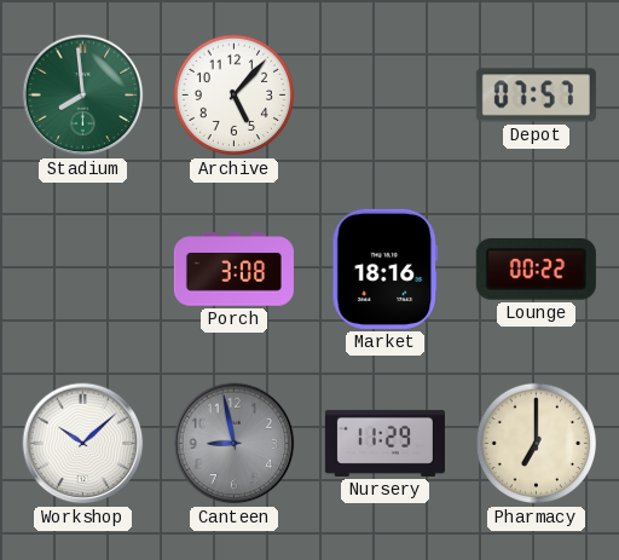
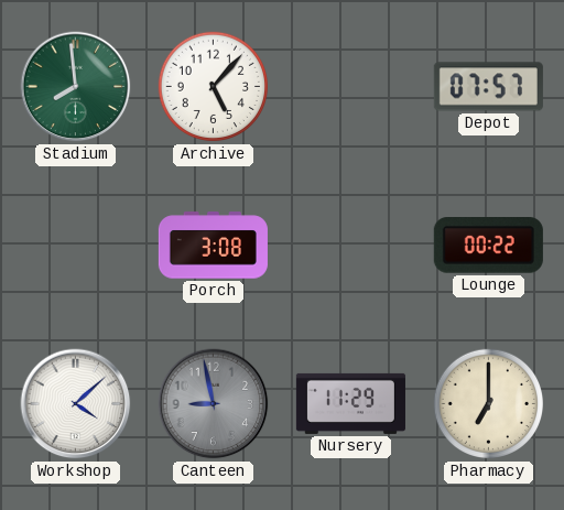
Market: 18:16 -> none
Workshop: 10:08 -> 4:08
